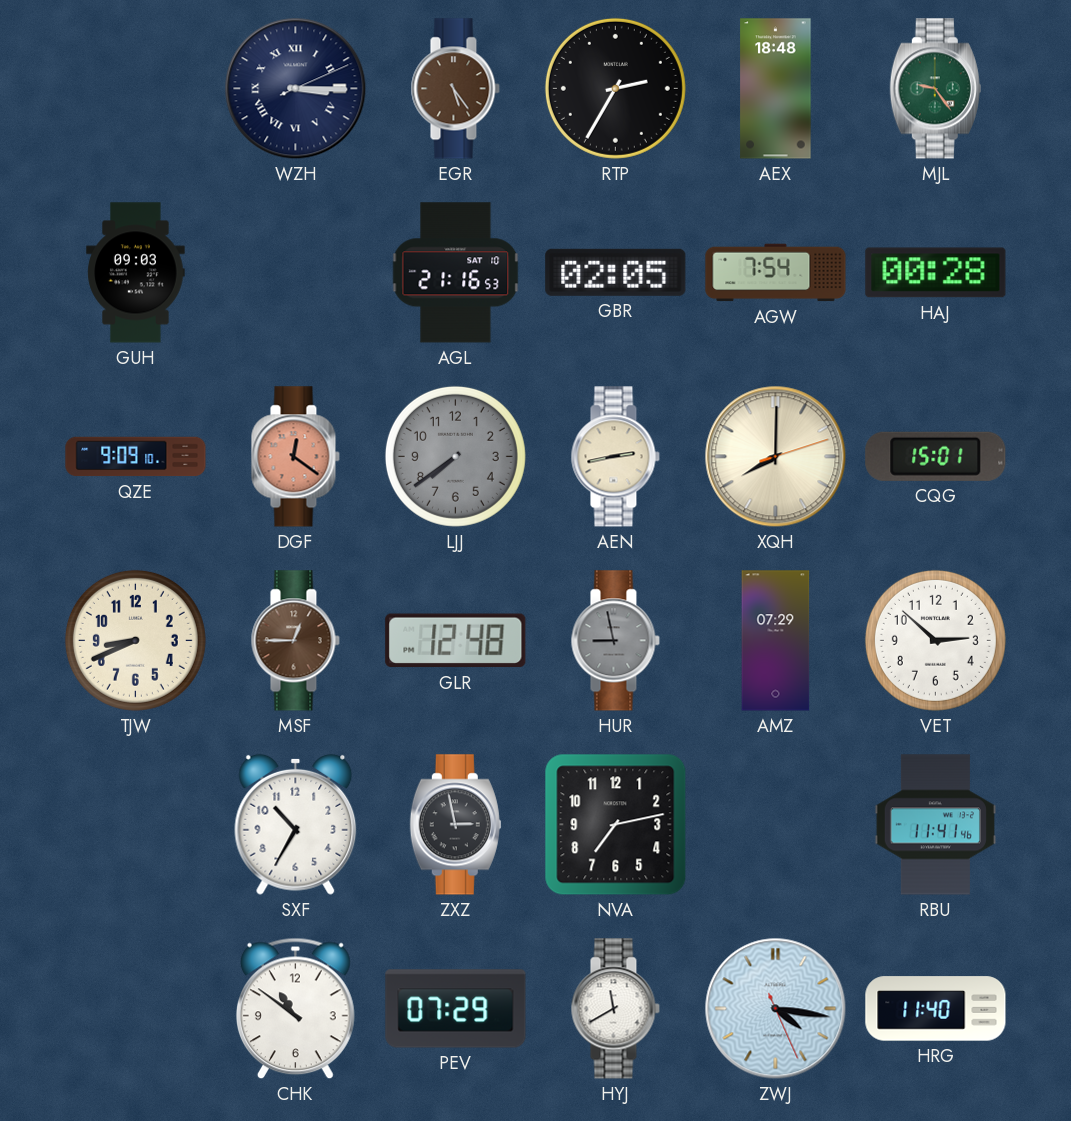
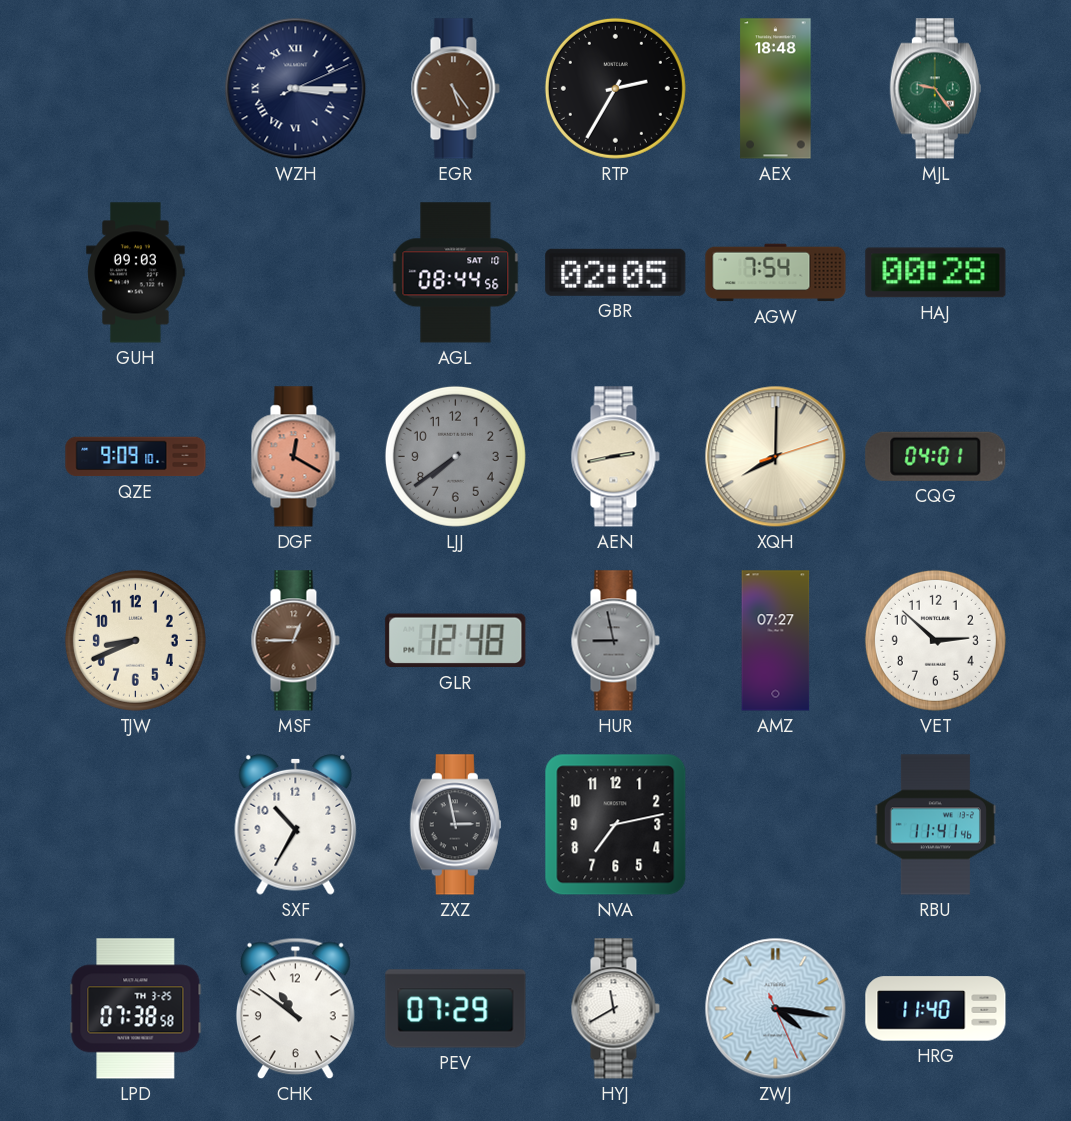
AGL: 21:16 -> 08:44
DGF: 12:21 -> 12:20
CQG: 15:01 -> 04:01
AMZ: 07:29 -> 07:27
LPD: none -> 07:38
